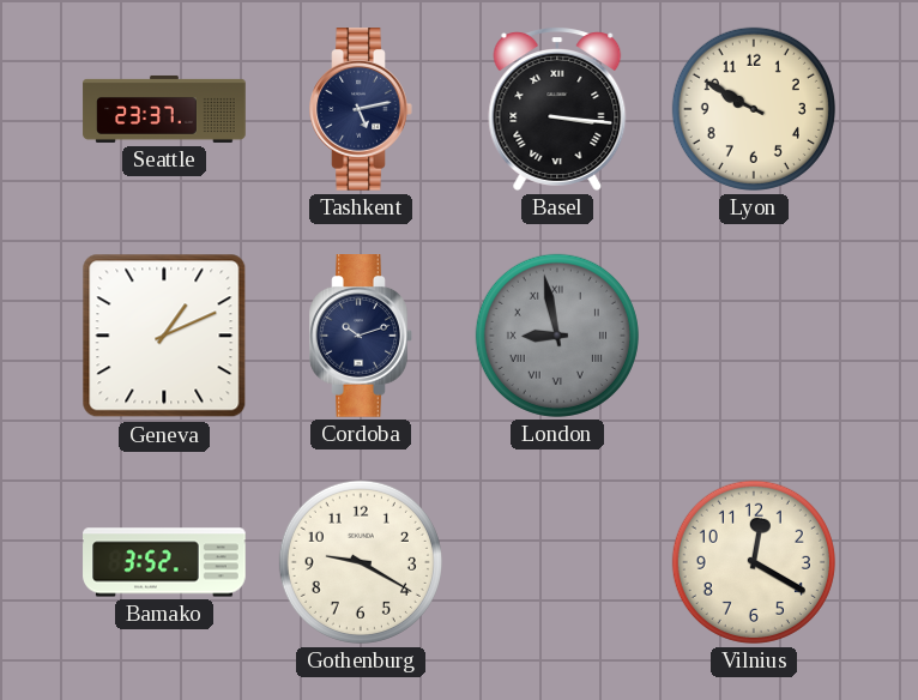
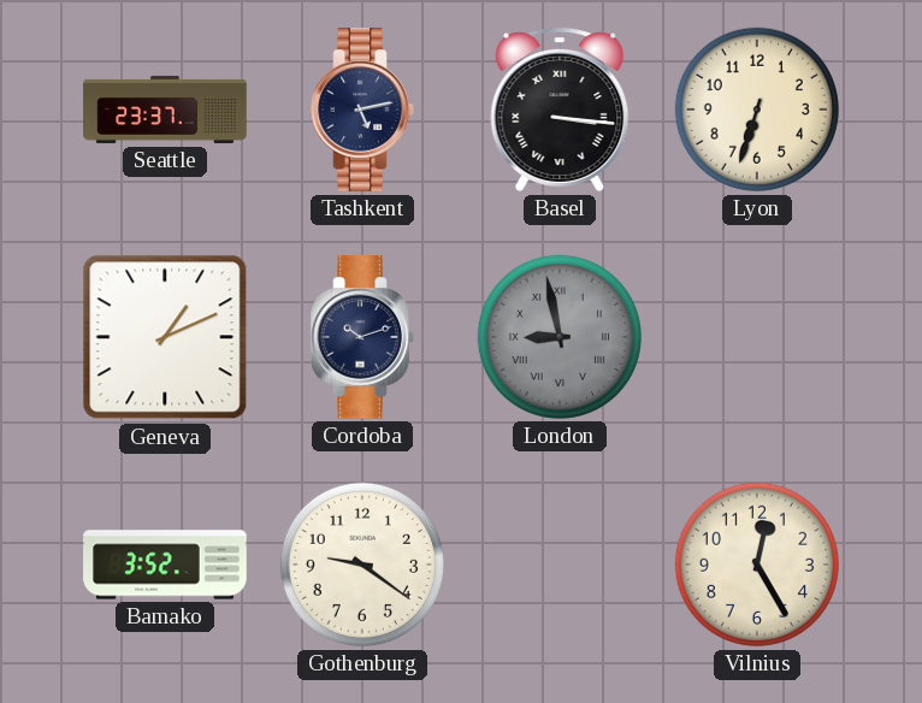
Lyon: 9:50 -> 6:33
Gothenburg: 9:20 -> 9:21
Vilnius: 12:20 -> 12:25
